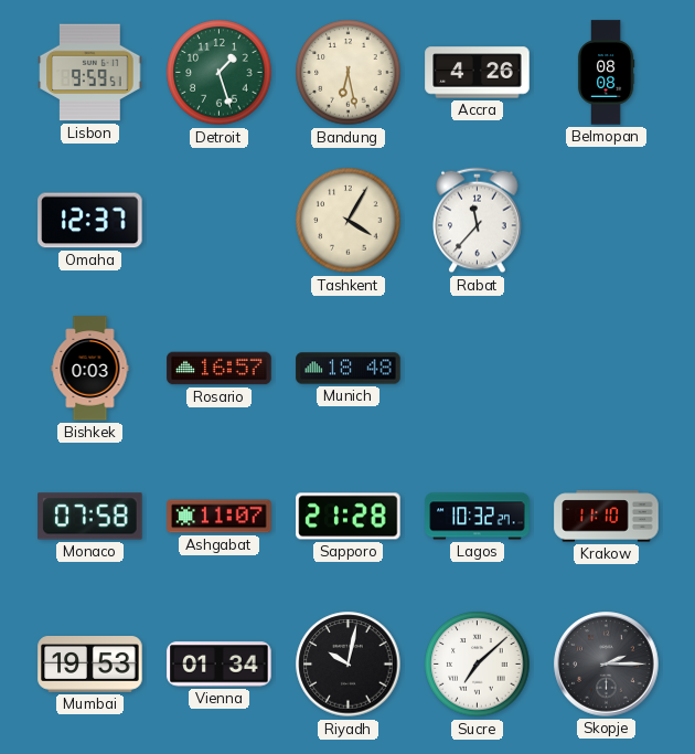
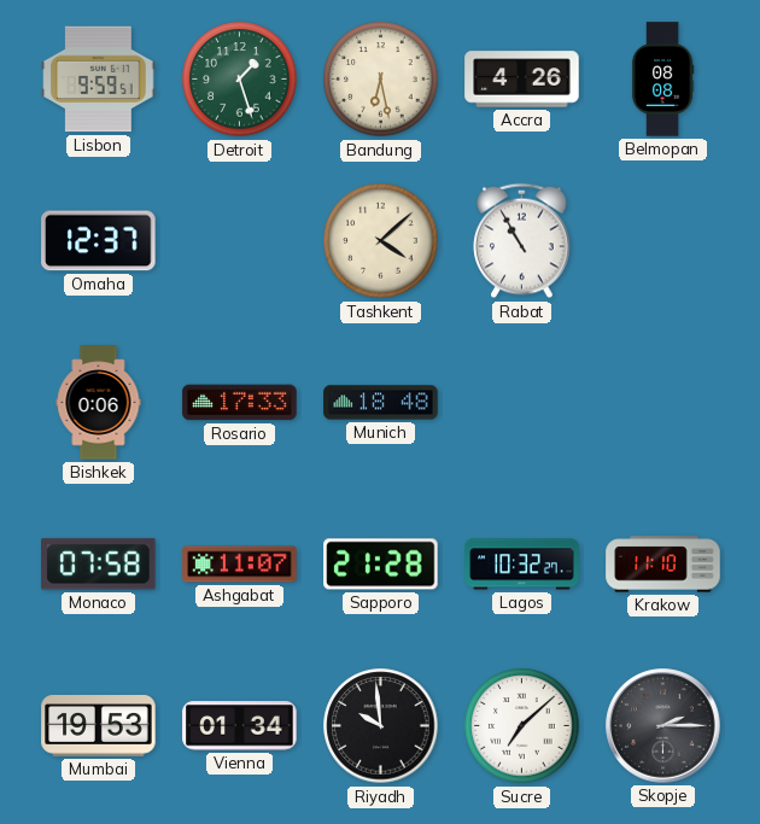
Tashkent: 4:05 -> 4:08
Rabat: 11:37 -> 10:55
Bishkek: 0:03 -> 0:06
Rosario: 16:57 -> 17:33
Riyadh: 10:02 -> 9:59
